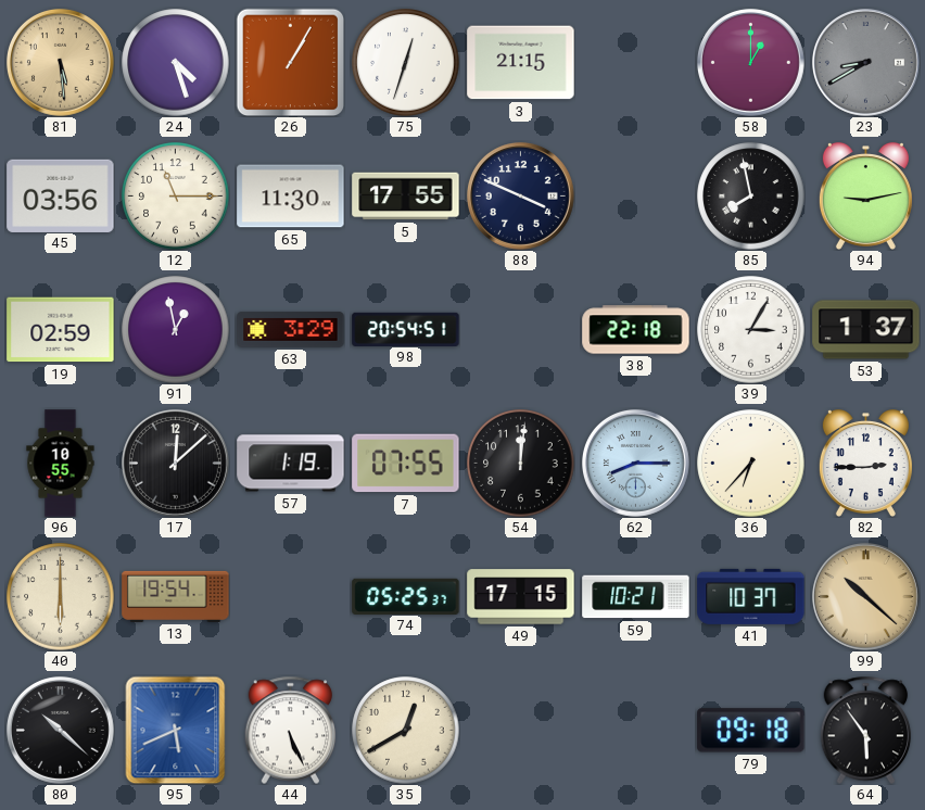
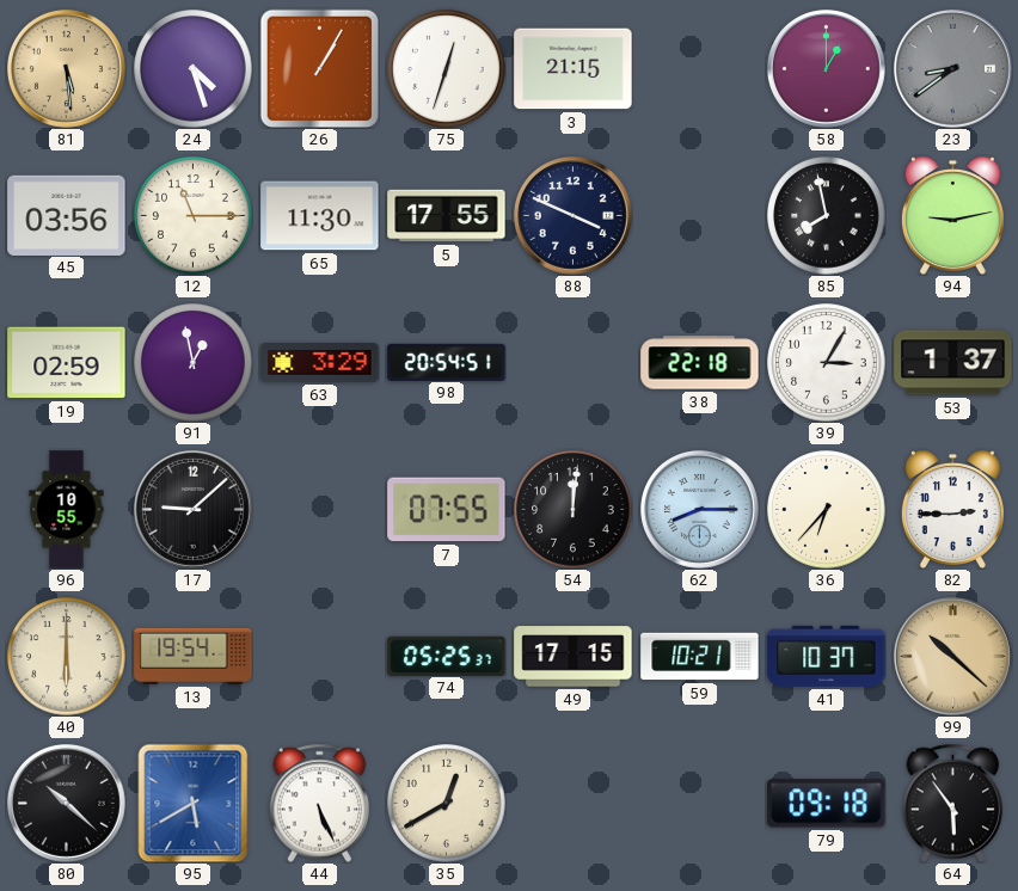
23: 8:40 -> 8:39
17: 12:08 -> 9:08
57: 1:19 -> none
95: 5:41 -> 5:40
